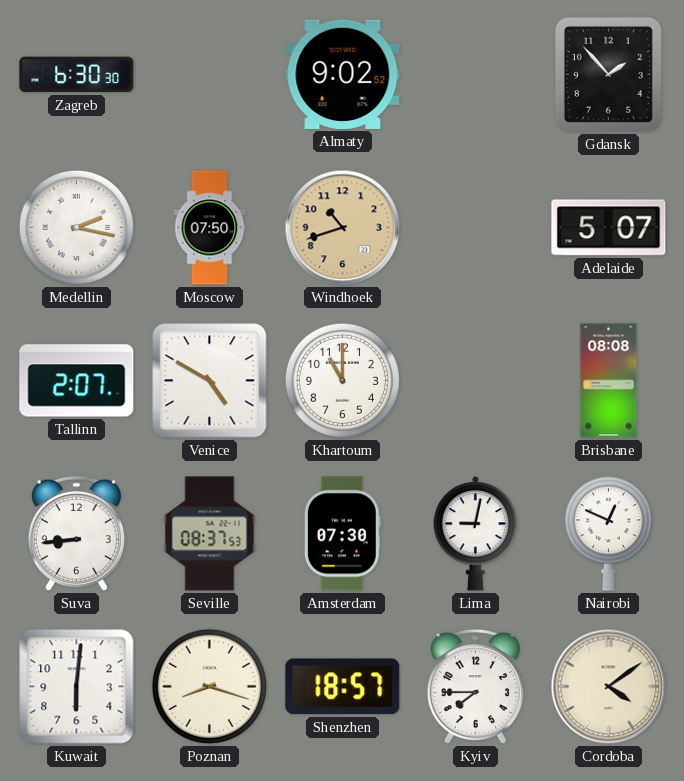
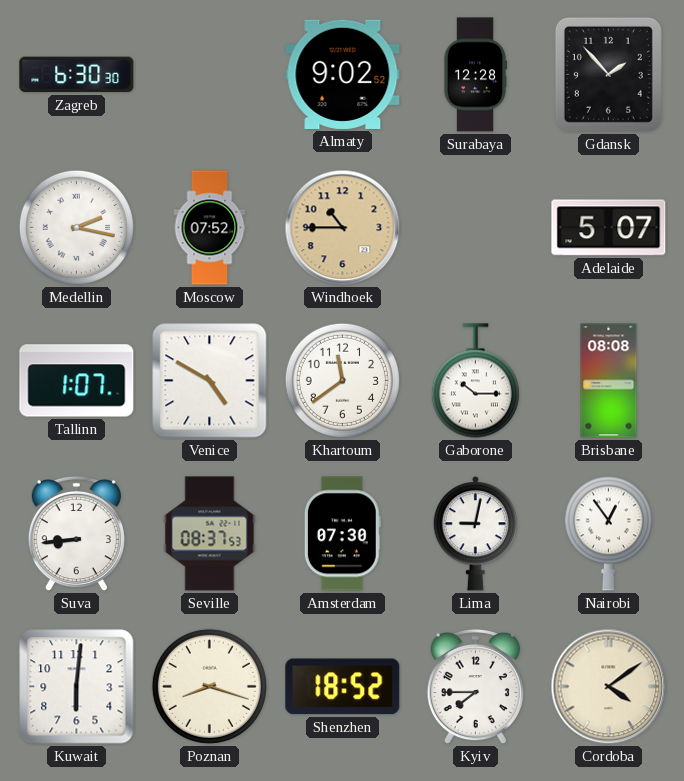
Surabaya: none -> 12:28
Moscow: 07:50 -> 07:52
Windhoek: 10:42 -> 10:45
Tallinn: 2:07 -> 1:07
Khartoum: 11:00 -> 11:39
Gaborone: none -> 10:15
Nairobi: 12:49 -> 12:54
Shenzhen: 18:57 -> 18:52
